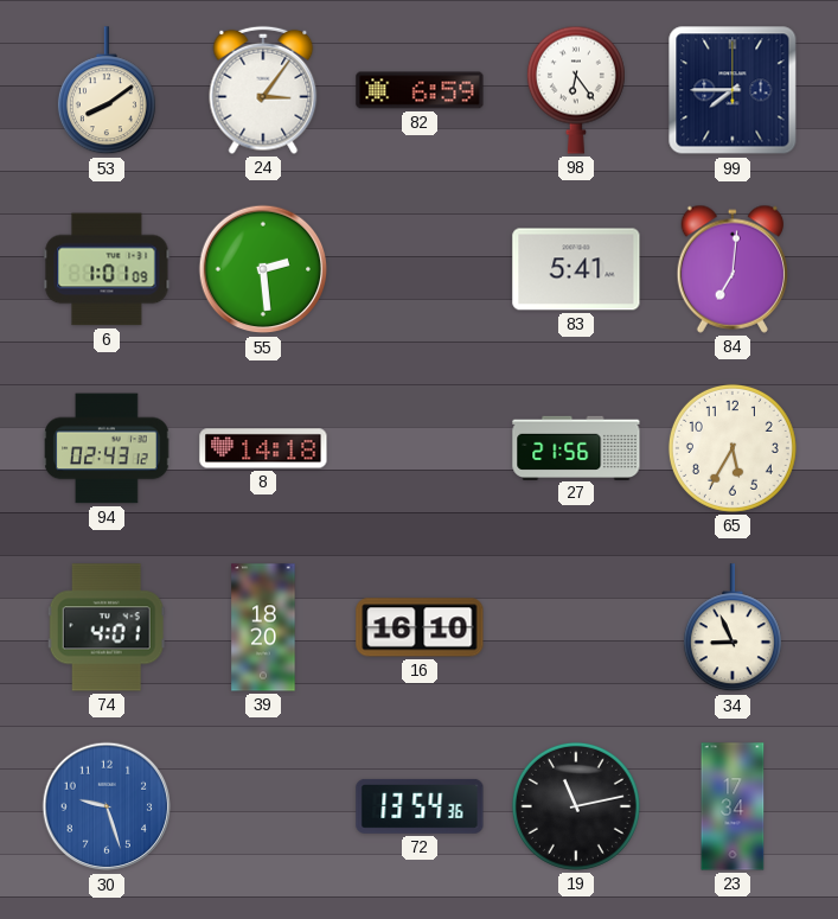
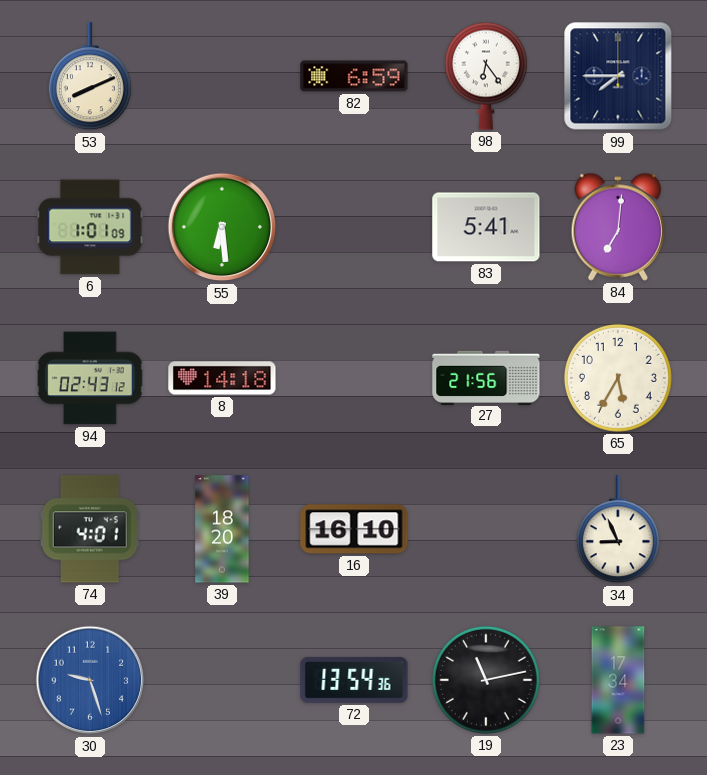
53: 8:09 -> 8:11
24: 3:06 -> none
55: 2:29 -> 6:29
